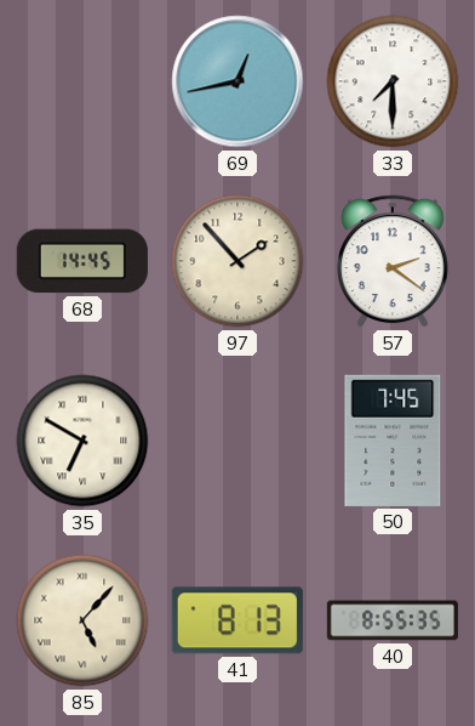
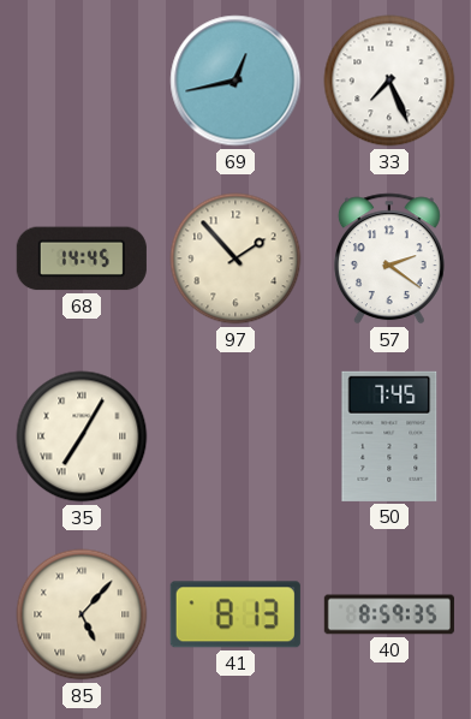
33: 7:30 -> 7:26
35: 6:50 -> 7:05
40: 8:55 -> 8:59
